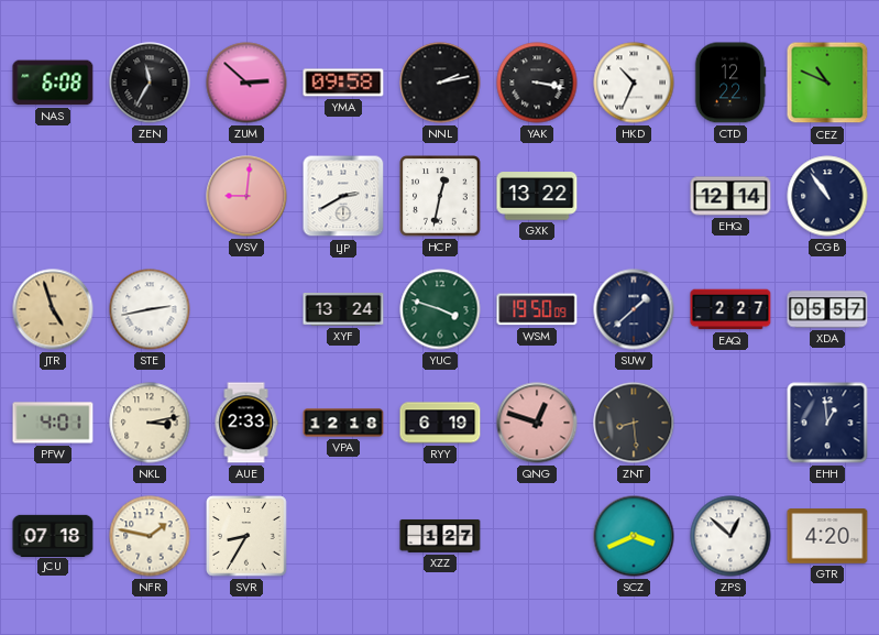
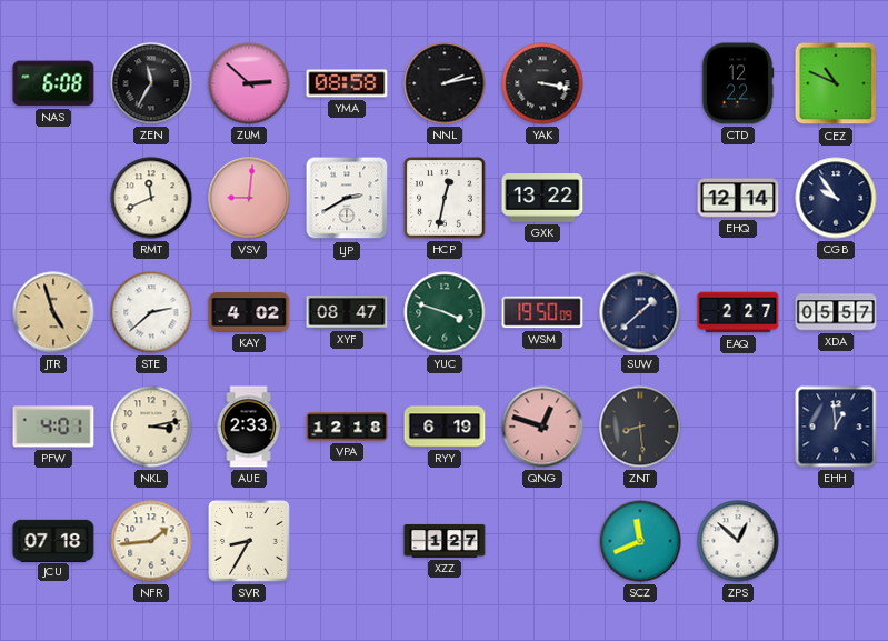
YMA: 09:58 -> 08:58
HKD: 10:34 -> none
RMT: none -> 11:41
CGB: 10:54 -> 9:54
STE: 2:43 -> 2:38
KAY: none -> 4:02
XYF: 13:24 -> 08:47
NFR: 1:47 -> 1:44
SCZ: 3:41 -> 11:41
GTR: 4:20 -> none
